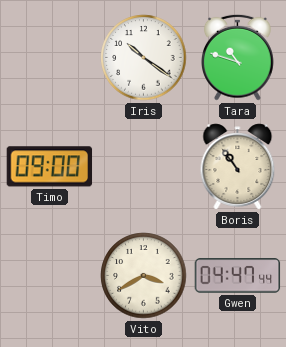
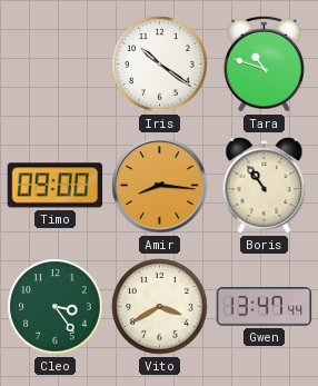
Amir: none -> 8:16
Cleo: none -> 3:24
Gwen: 04:47 -> 13:47
